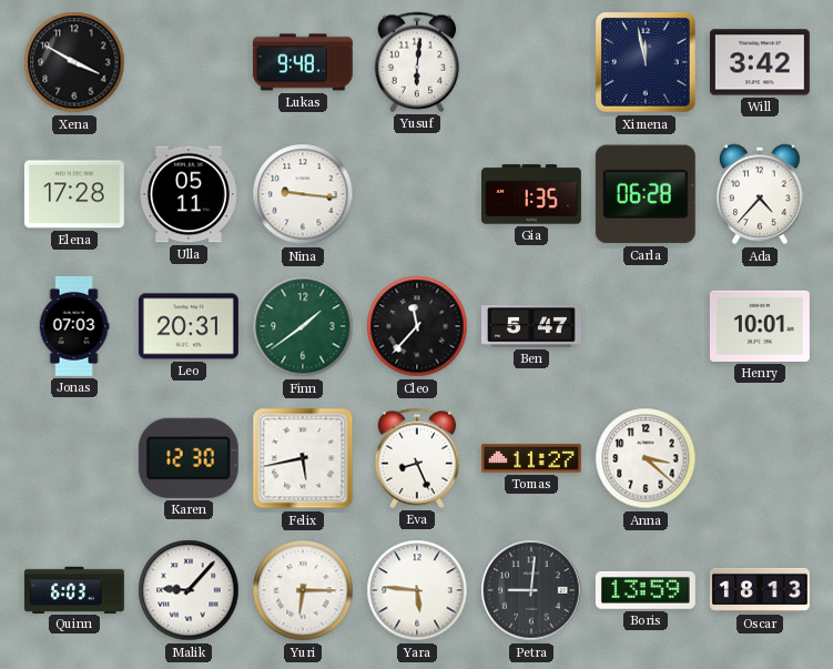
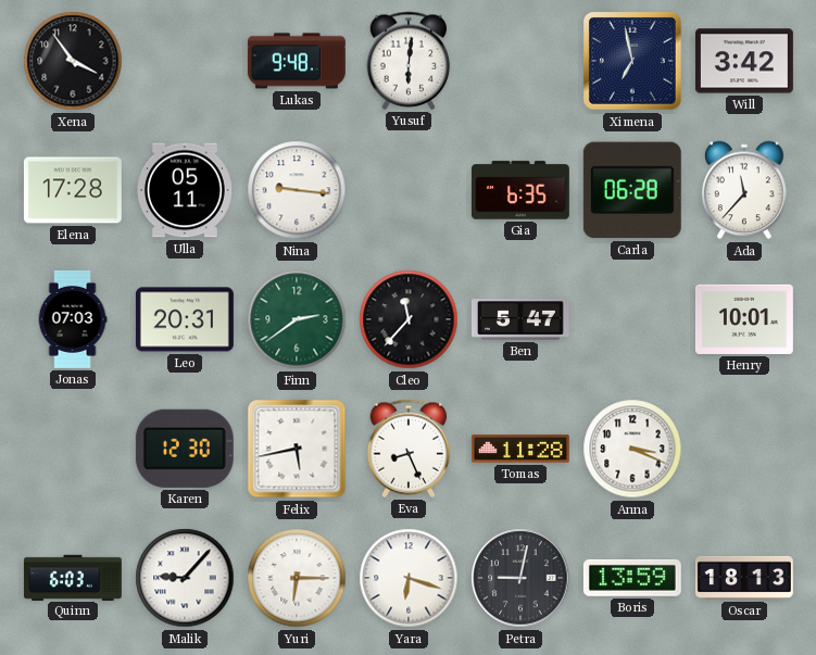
Xena: 3:50 -> 3:54
Ximena: 11:58 -> 6:58
Gia: 1:35 -> 6:35
Ada: 4:37 -> 11:37
Finn: 1:39 -> 2:39
Tomas: 11:27 -> 11:28
Anna: 3:22 -> 3:19
Yara: 5:46 -> 6:18
Petra: 9:01 -> 9:02
